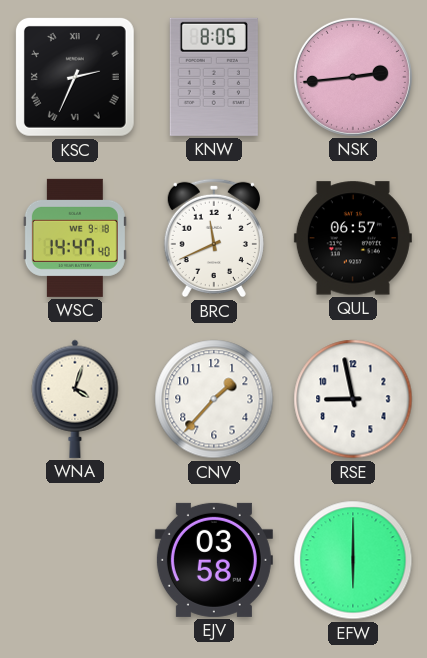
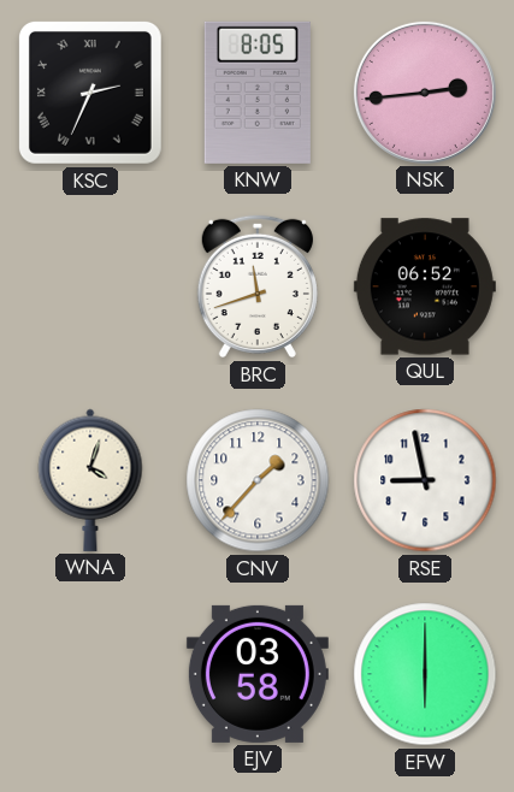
WSC: 14:47 -> none
BRC: 11:41 -> 11:42
QUL: 06:57 -> 06:52
